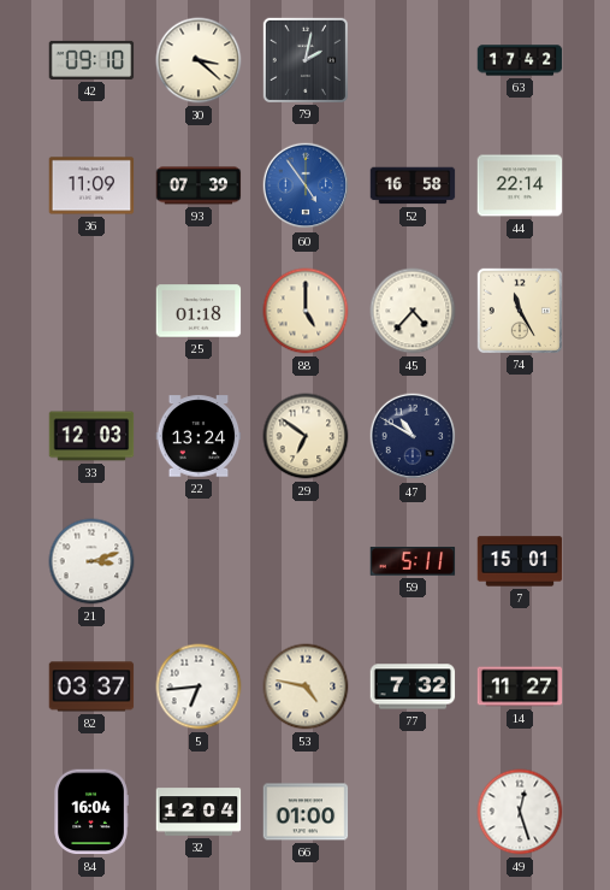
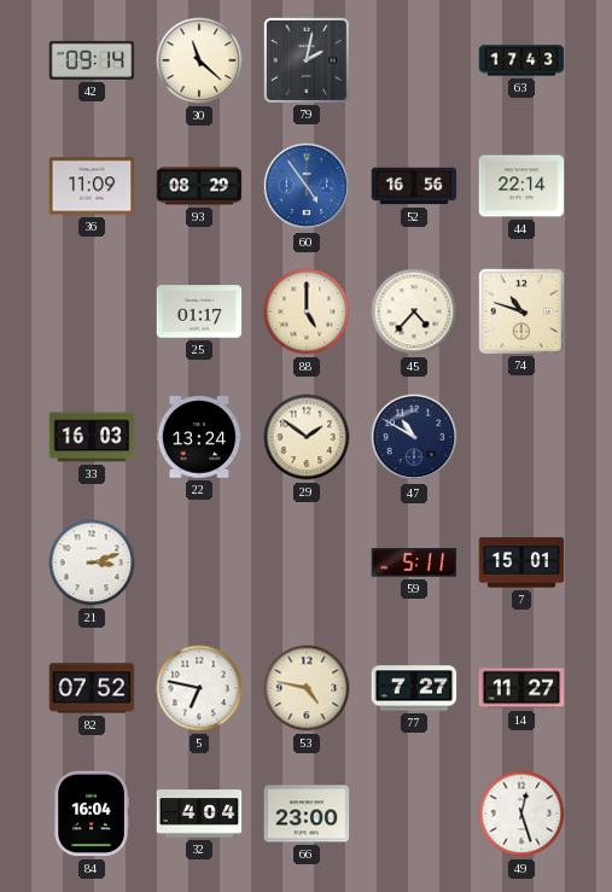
42: 09:10 -> 09:14
30: 3:22 -> 11:22
63: 17:42 -> 17:43
93: 07:39 -> 08:29
52: 16:58 -> 16:56
25: 01:18 -> 01:17
74: 11:25 -> 10:48
33: 12:03 -> 16:03
29: 6:51 -> 1:51
82: 03:37 -> 07:52
5: 6:44 -> 6:47
77: 7:32 -> 7:27
32: 12:04 -> 4:04
66: 01:00 -> 23:00
